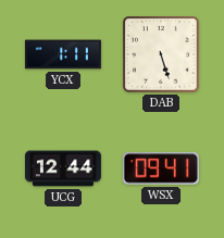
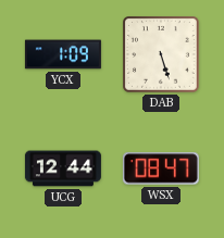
YCX: 1:11 -> 1:09
WSX: 09:41 -> 08:47
